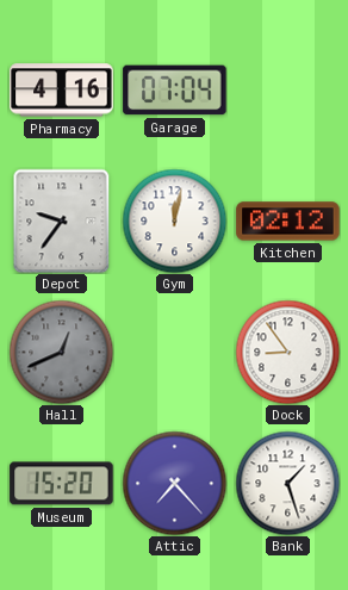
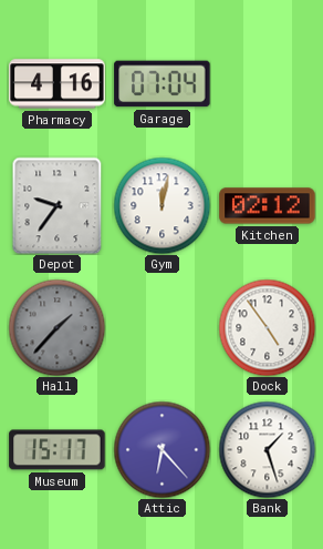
Hall: 12:41 -> 1:37
Dock: 8:54 -> 4:54
Museum: 15:20 -> 15:17
Attic: 7:23 -> 6:23
